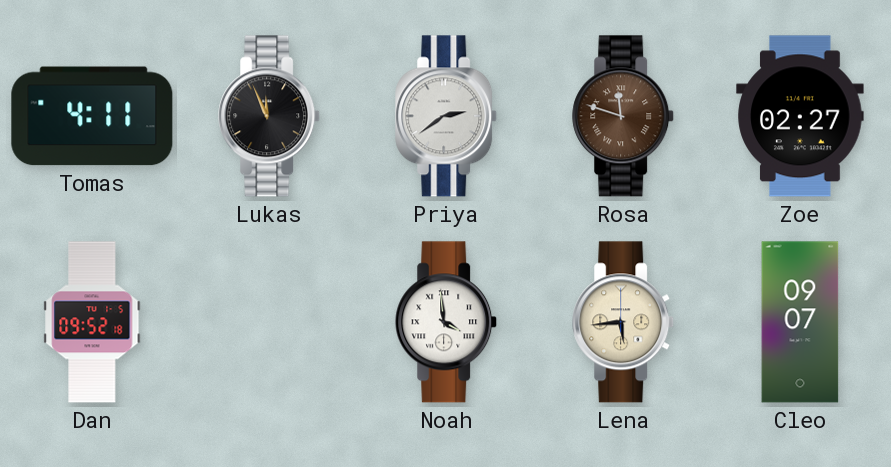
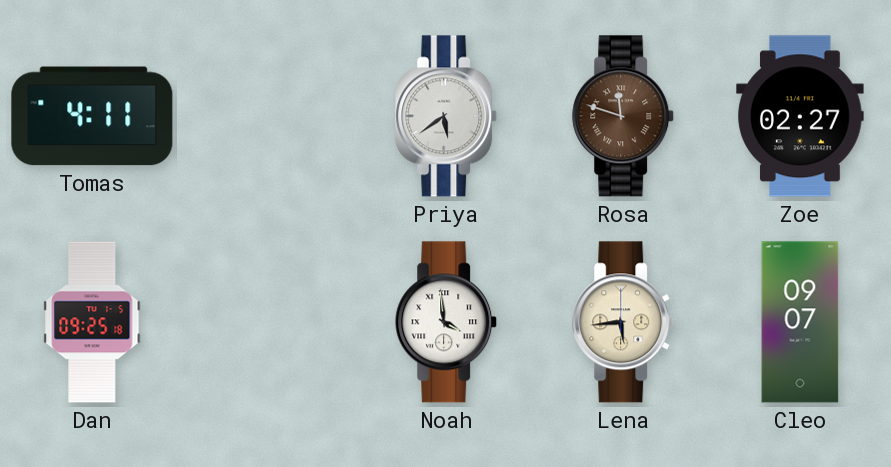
Lukas: 11:56 -> none
Priya: 2:39 -> 5:39
Dan: 09:52 -> 09:25
